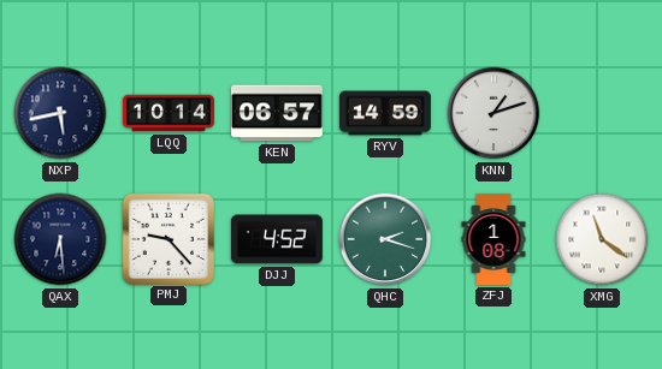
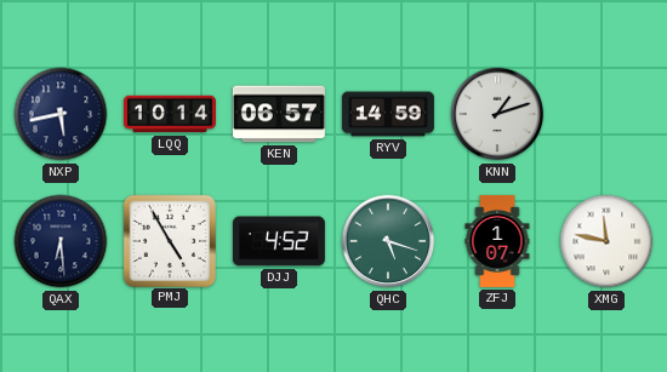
PMJ: 9:23 -> 4:55
QHC: 2:18 -> 5:18
ZFJ: 1:08 -> 1:07
XMG: 11:21 -> 11:47
